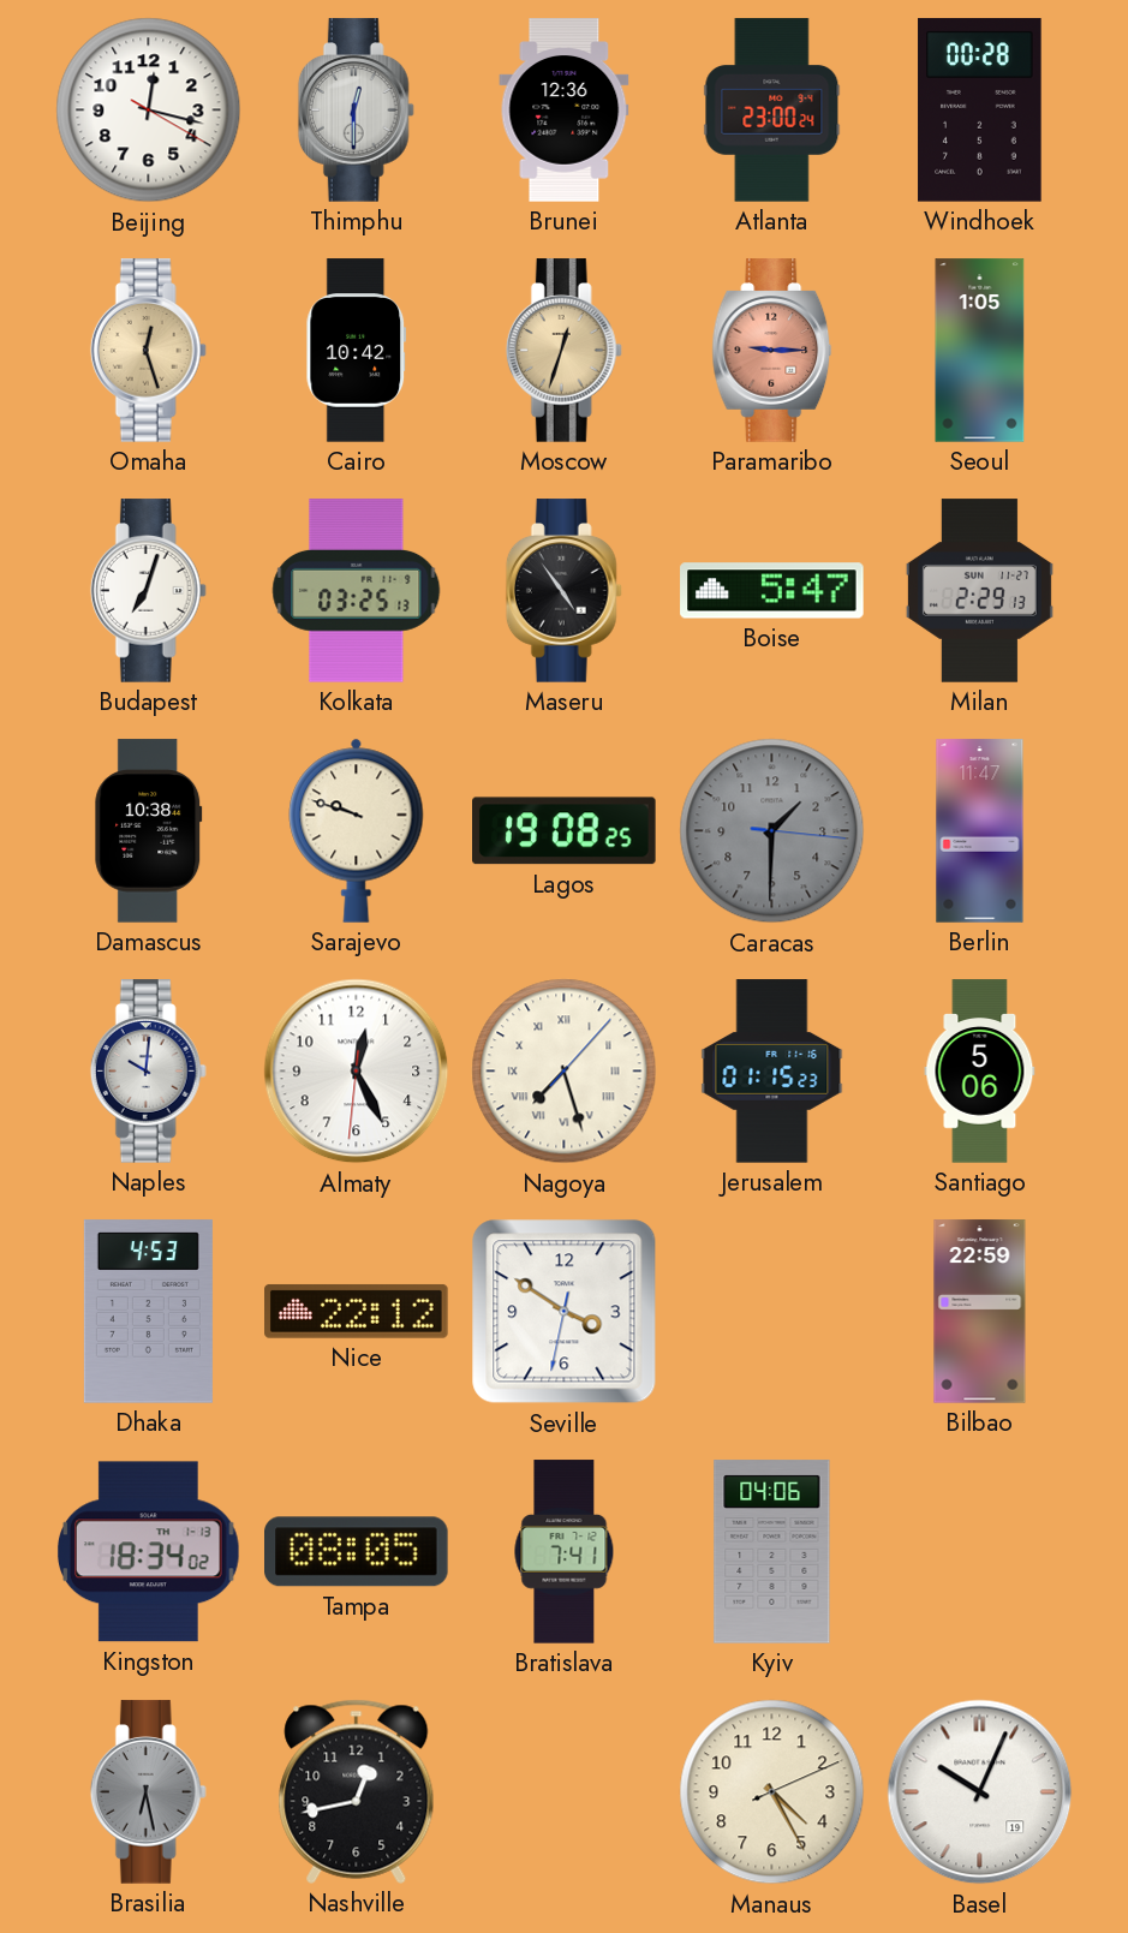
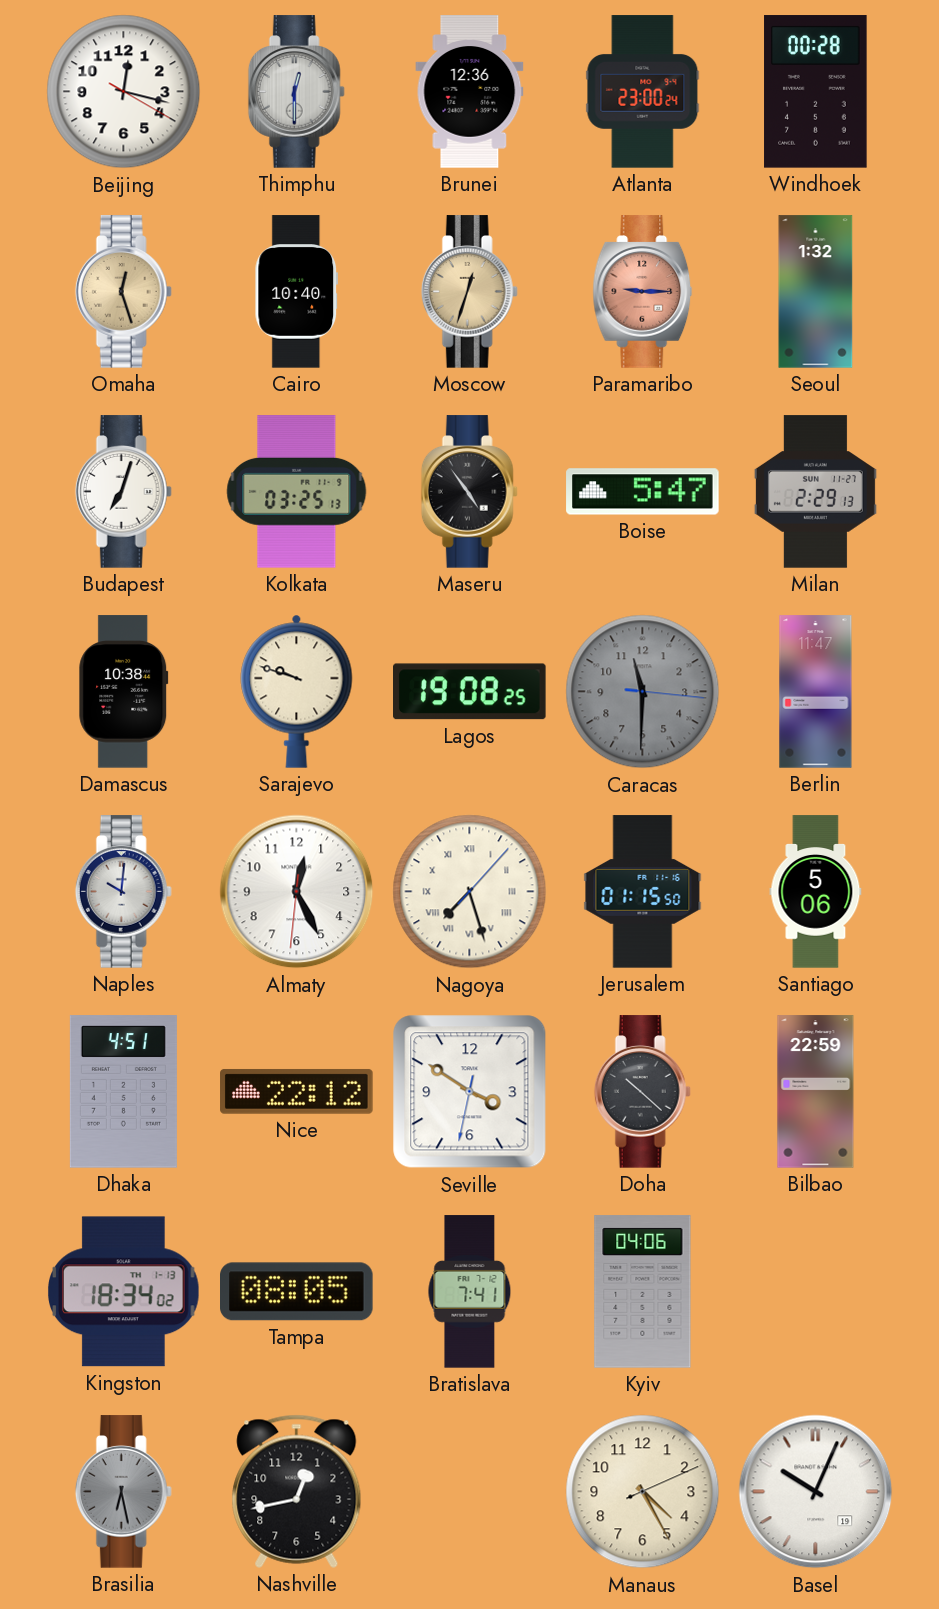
Cairo: 10:42 -> 10:40
Seoul: 1:05 -> 1:32
Caracas: 1:30 -> 11:30
Jerusalem: 01:15:23 -> 01:15:50
Dhaka: 4:53 -> 4:51
Doha: none -> 10:22
